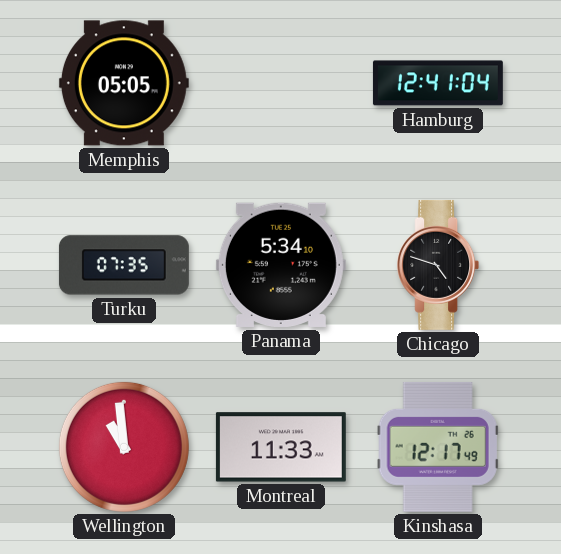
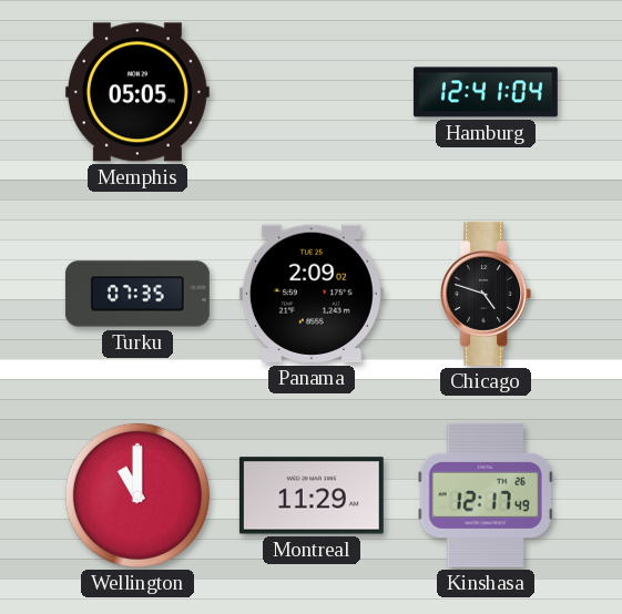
Panama: 5:34 -> 2:09
Wellington: 10:59 -> 11:00
Montreal: 11:33 -> 11:29
